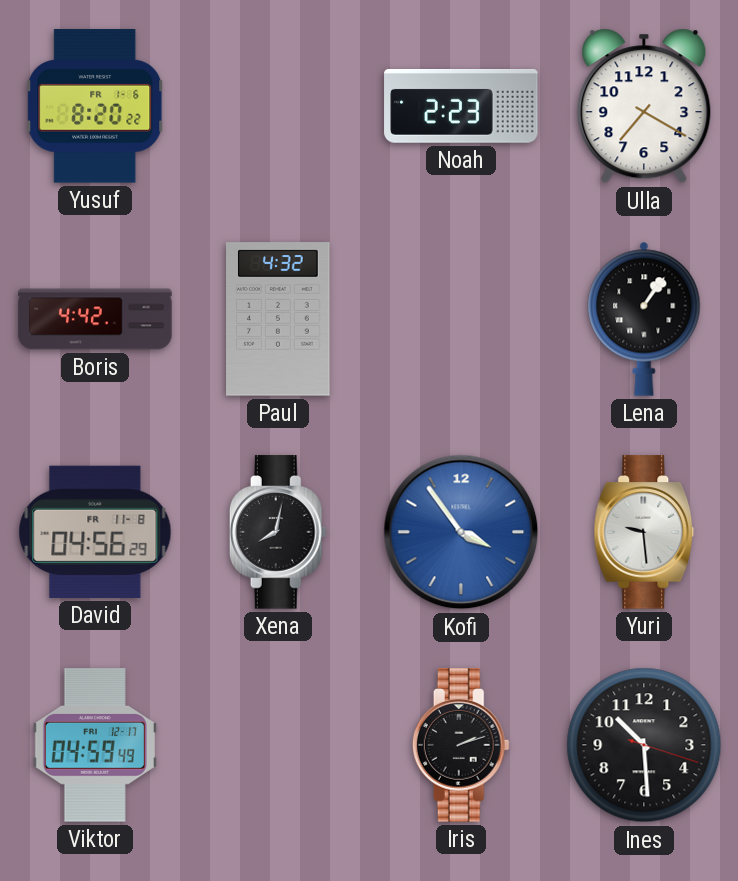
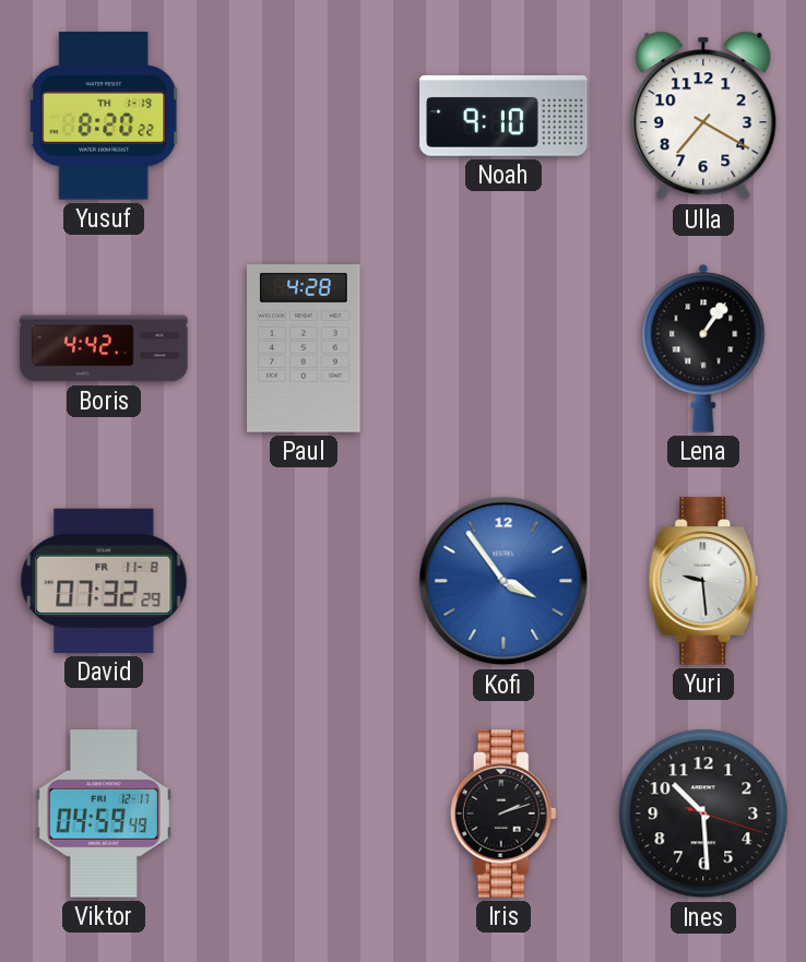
Yusuf date: FR 1-6 -> TH 1-19
Noah: 2:23 -> 9:10
Paul: 4:32 -> 4:28
David: 04:56 -> 07:32
Xena: 8:02 -> none
